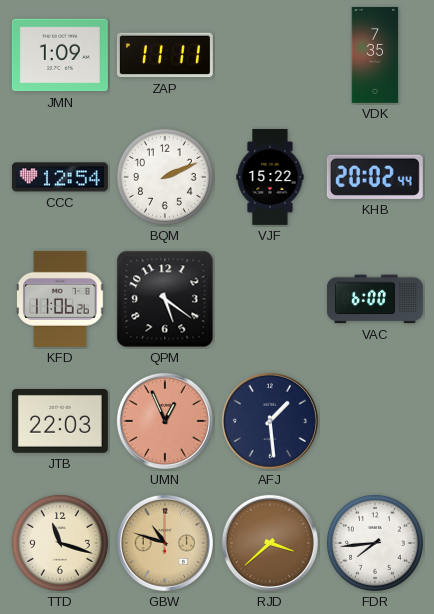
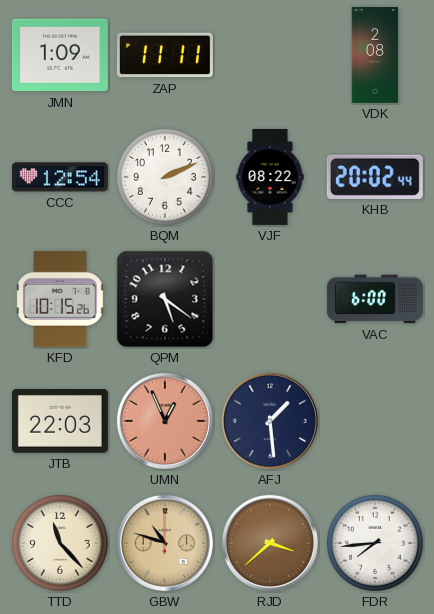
VDK: 7:35 -> 2:08
VJF: 15:22 -> 08:22
KFD: 11:06 -> 10:15
TTD: 11:18 -> 11:23
